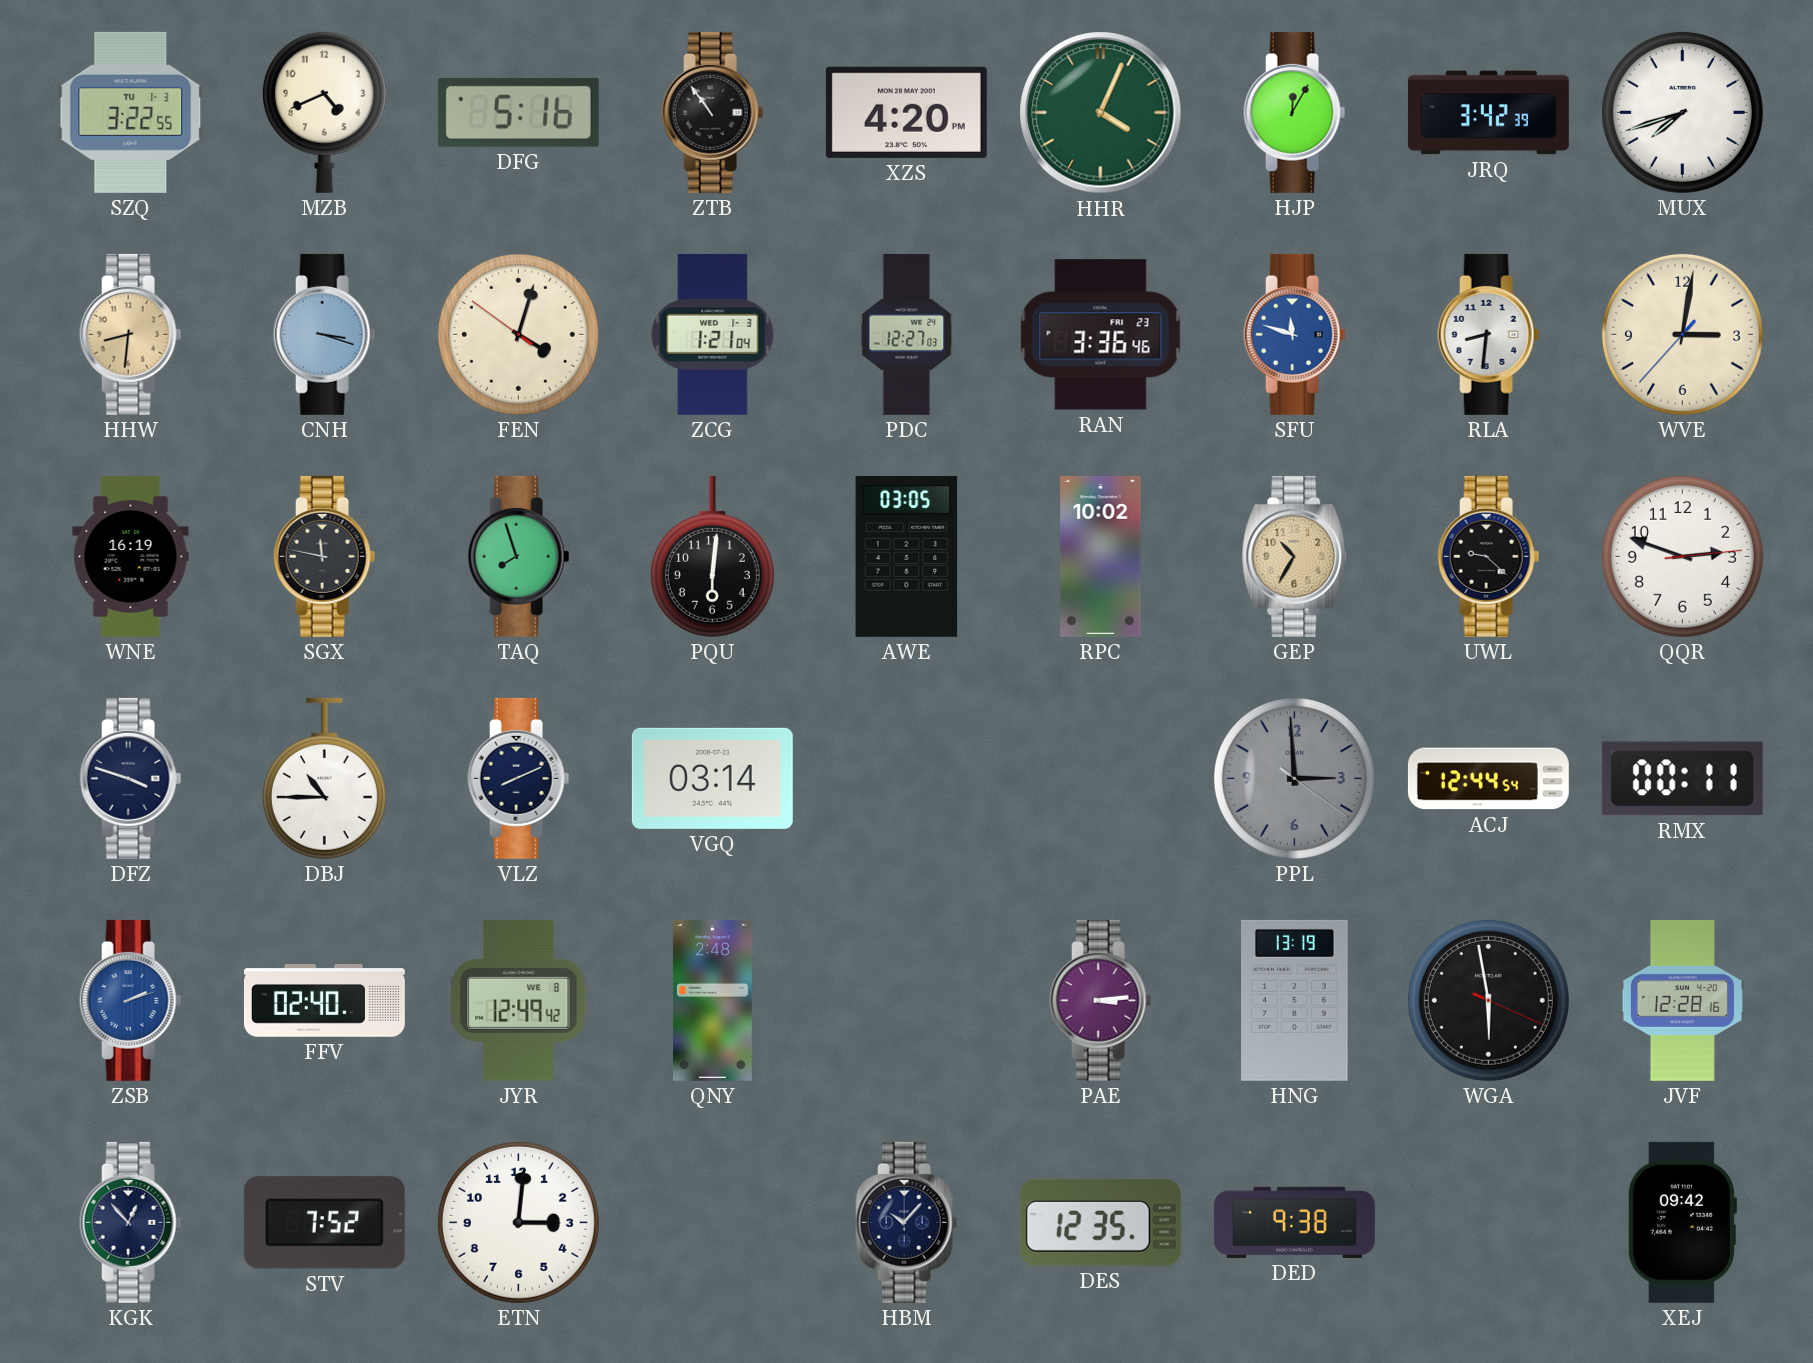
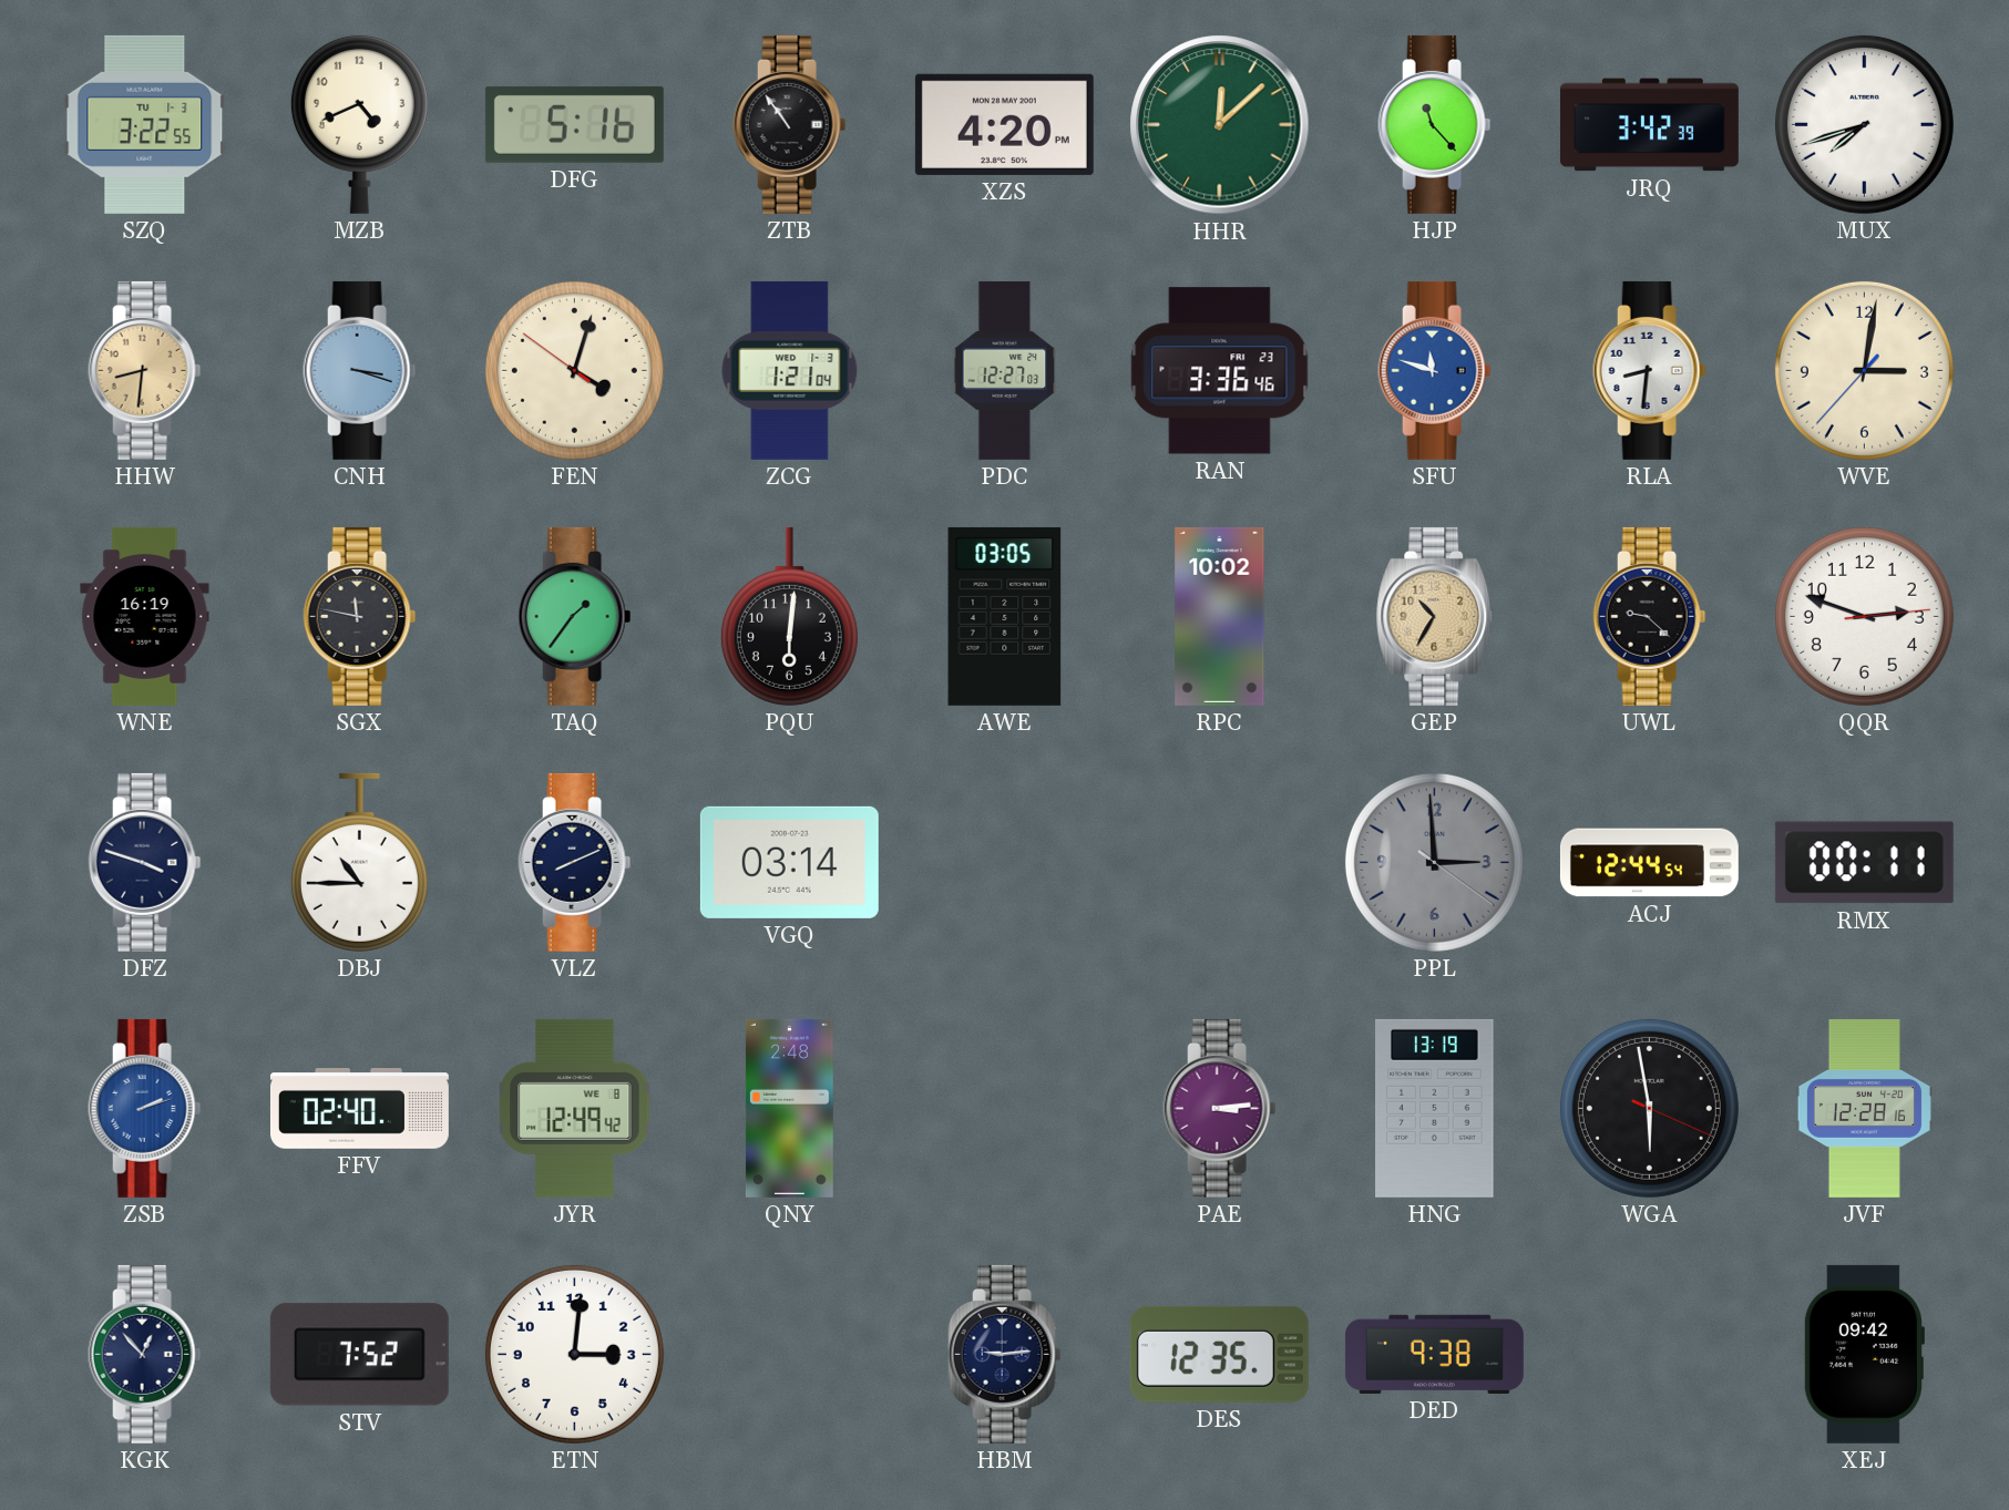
HHR: 4:04 -> 12:08
HJP: 12:05 -> 11:23
TAQ: 7:57 -> 1:36
HBM: 10:07 -> 9:14
